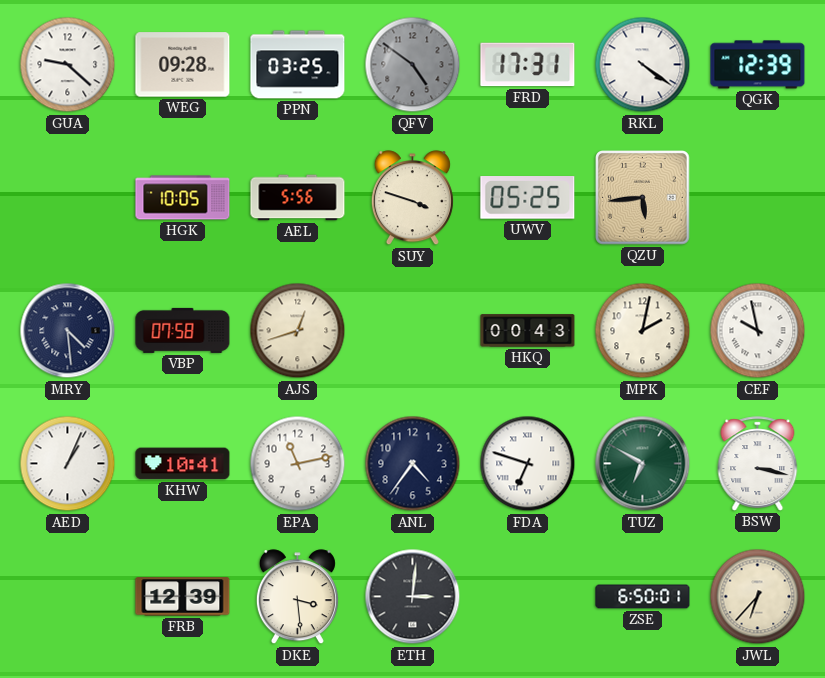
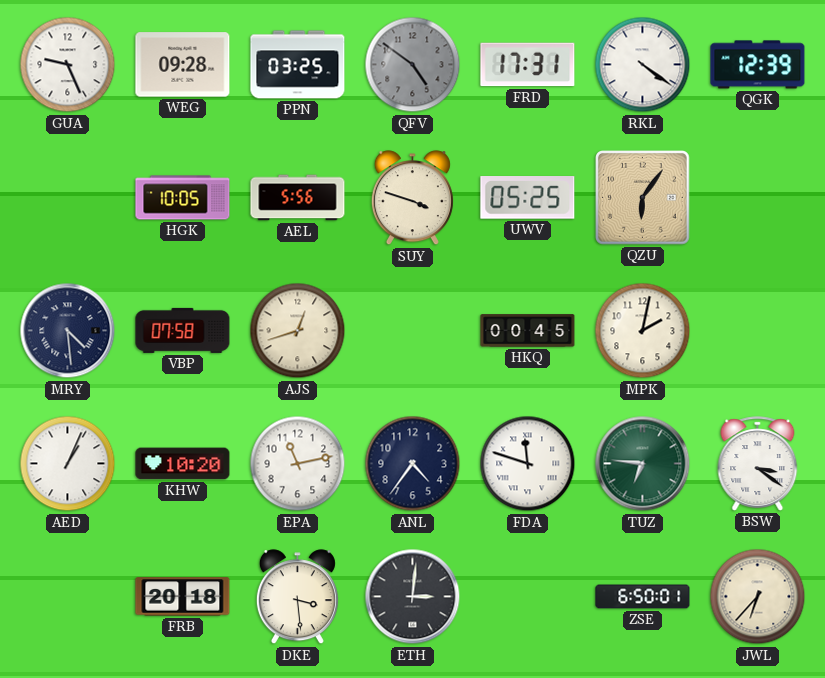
GUA: 9:22 -> 9:26
QZU: 5:44 -> 6:06
HKQ: 00:43 -> 00:45
CEF: 9:58 -> none
KHW: 10:41 -> 10:20
FDA: 6:48 -> 11:48
TUZ: 6:50 -> 6:46
BSW: 3:17 -> 3:21
FRB: 12:39 -> 20:18
